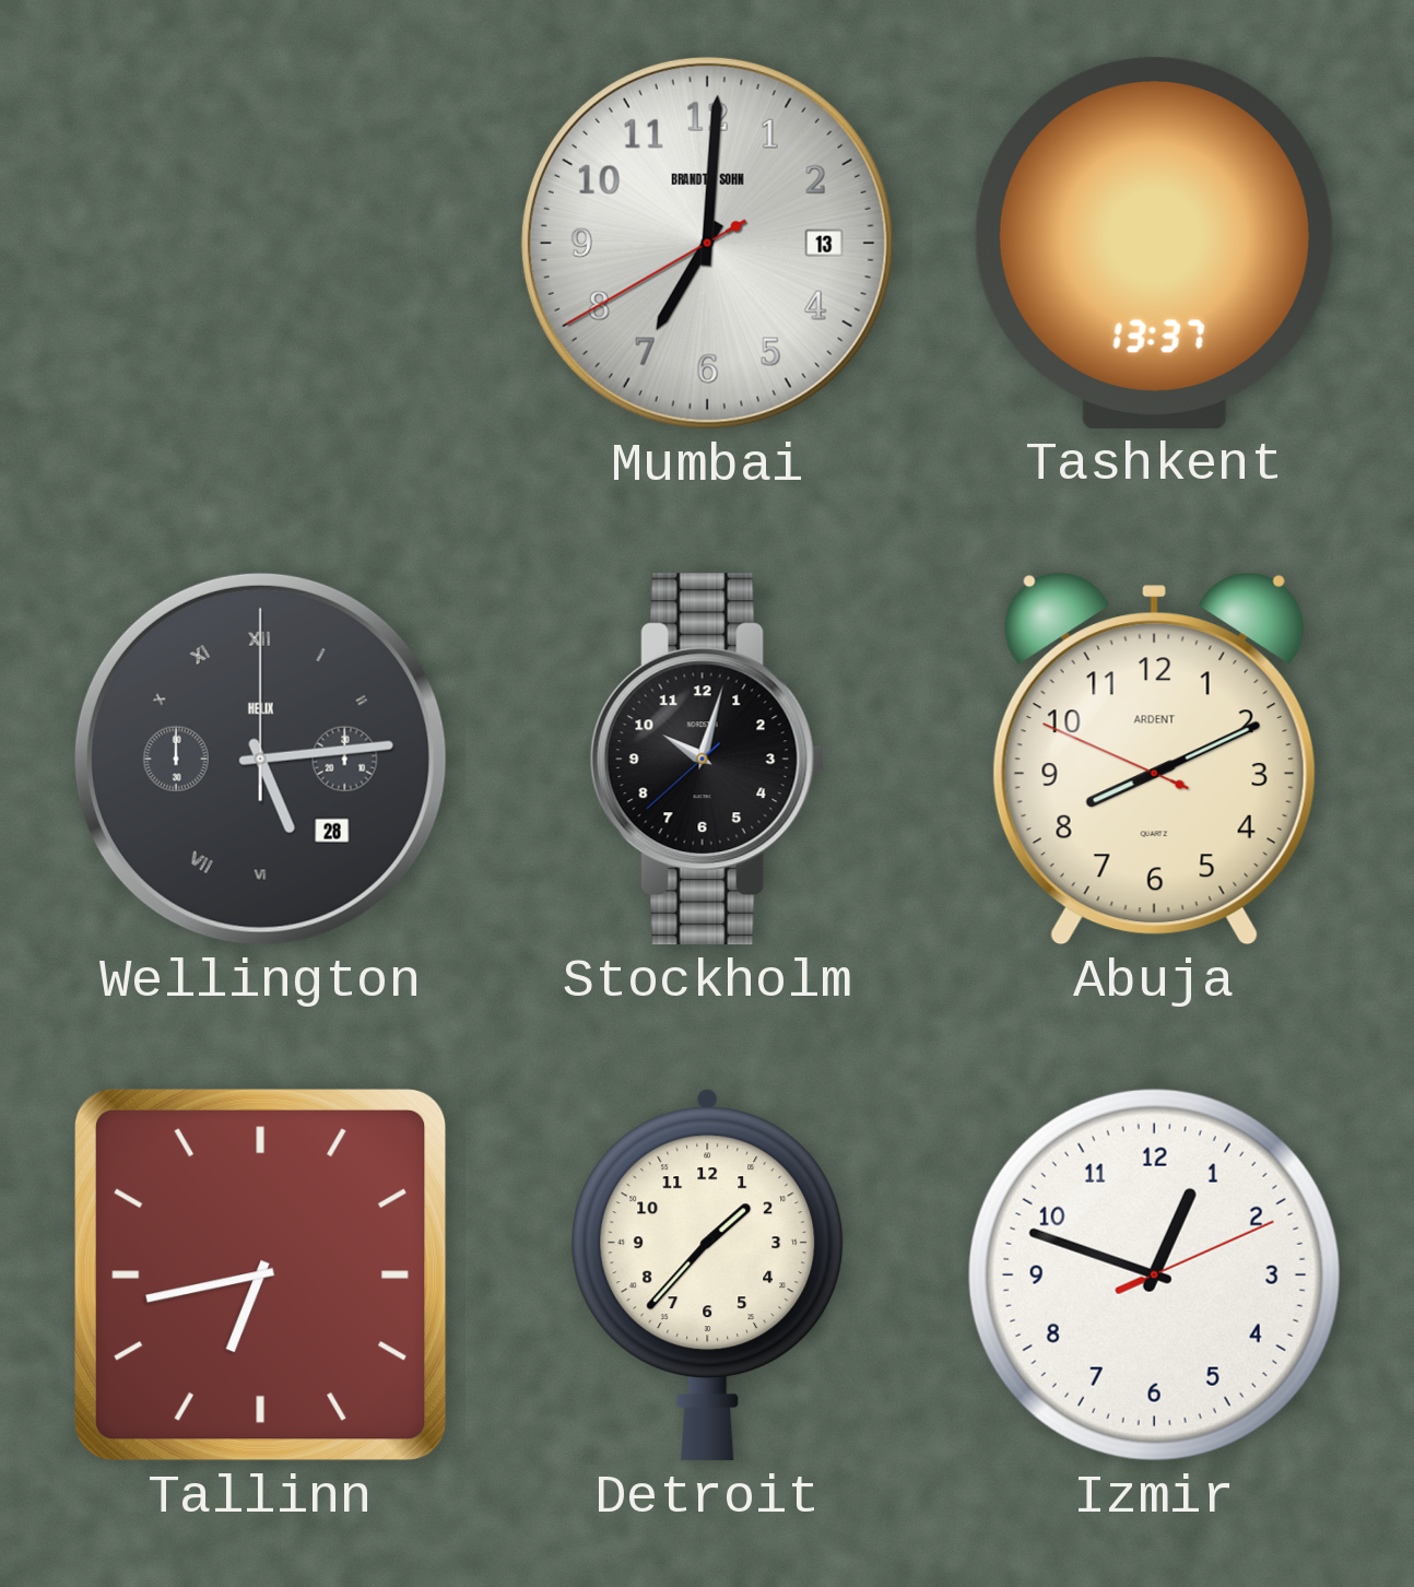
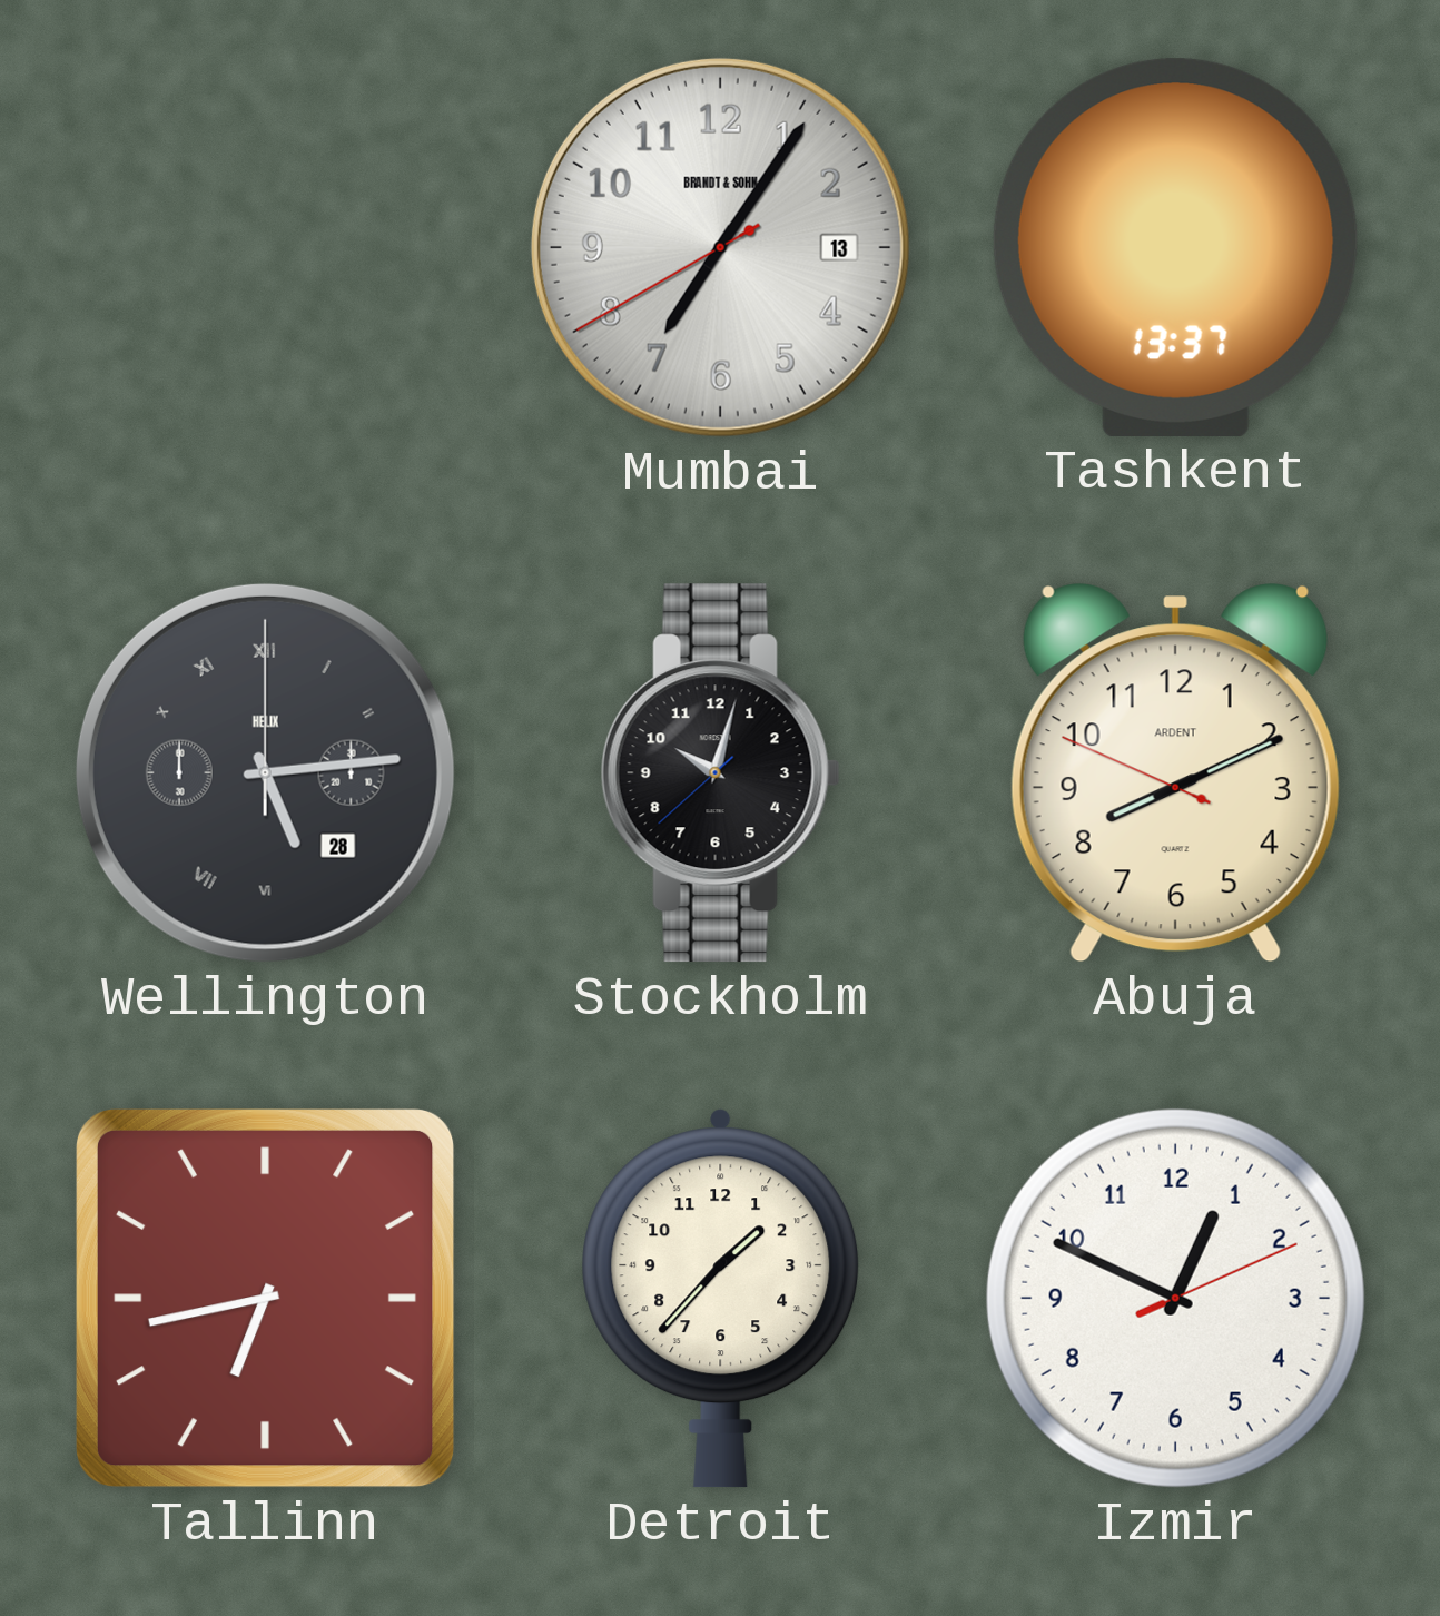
Mumbai: 7:00 -> 7:05
Izmir: 12:48 -> 12:49
